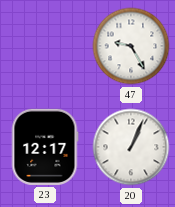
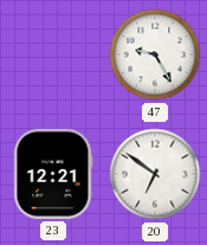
23: 12:17 -> 12:21
20: 1:04 -> 6:51
